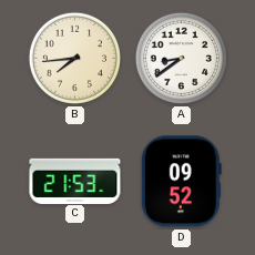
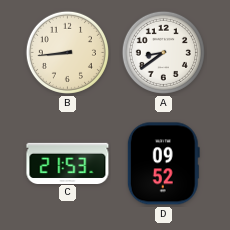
B: 7:44 -> 8:44
